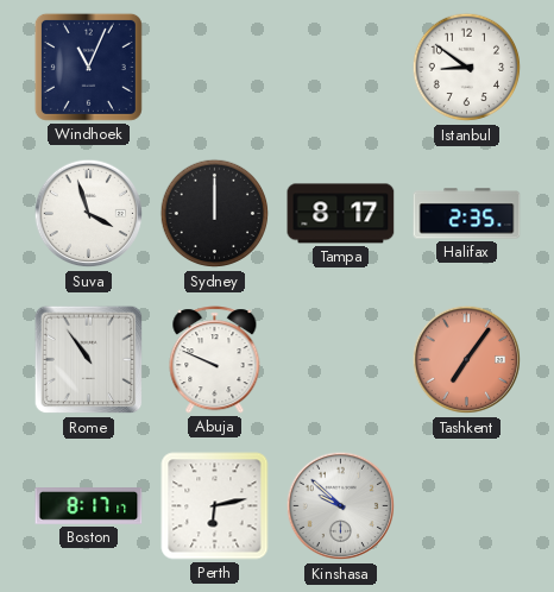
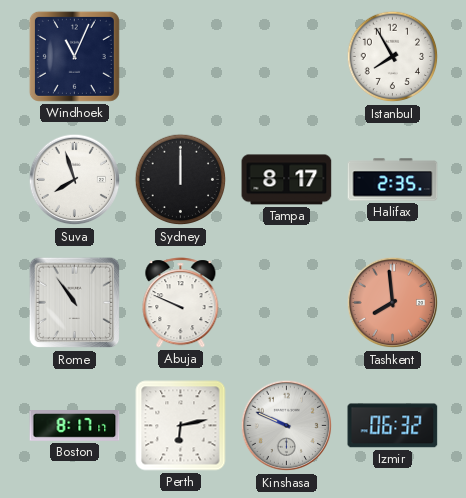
Istanbul: 8:51 -> 7:55
Suva: 3:57 -> 7:57
Tashkent: 7:06 -> 7:59
Kinshasa: 9:52 -> 9:49
Izmir: none -> 06:32
